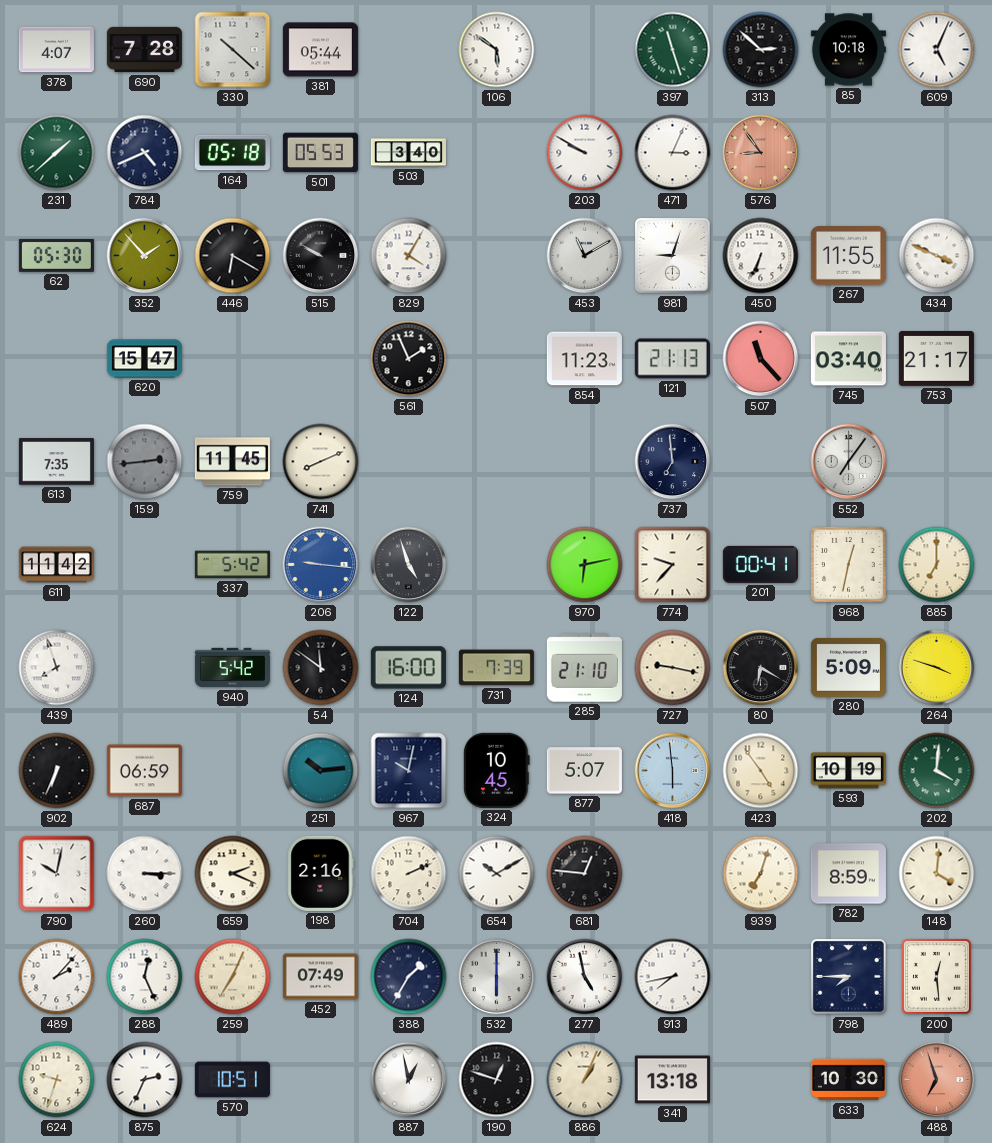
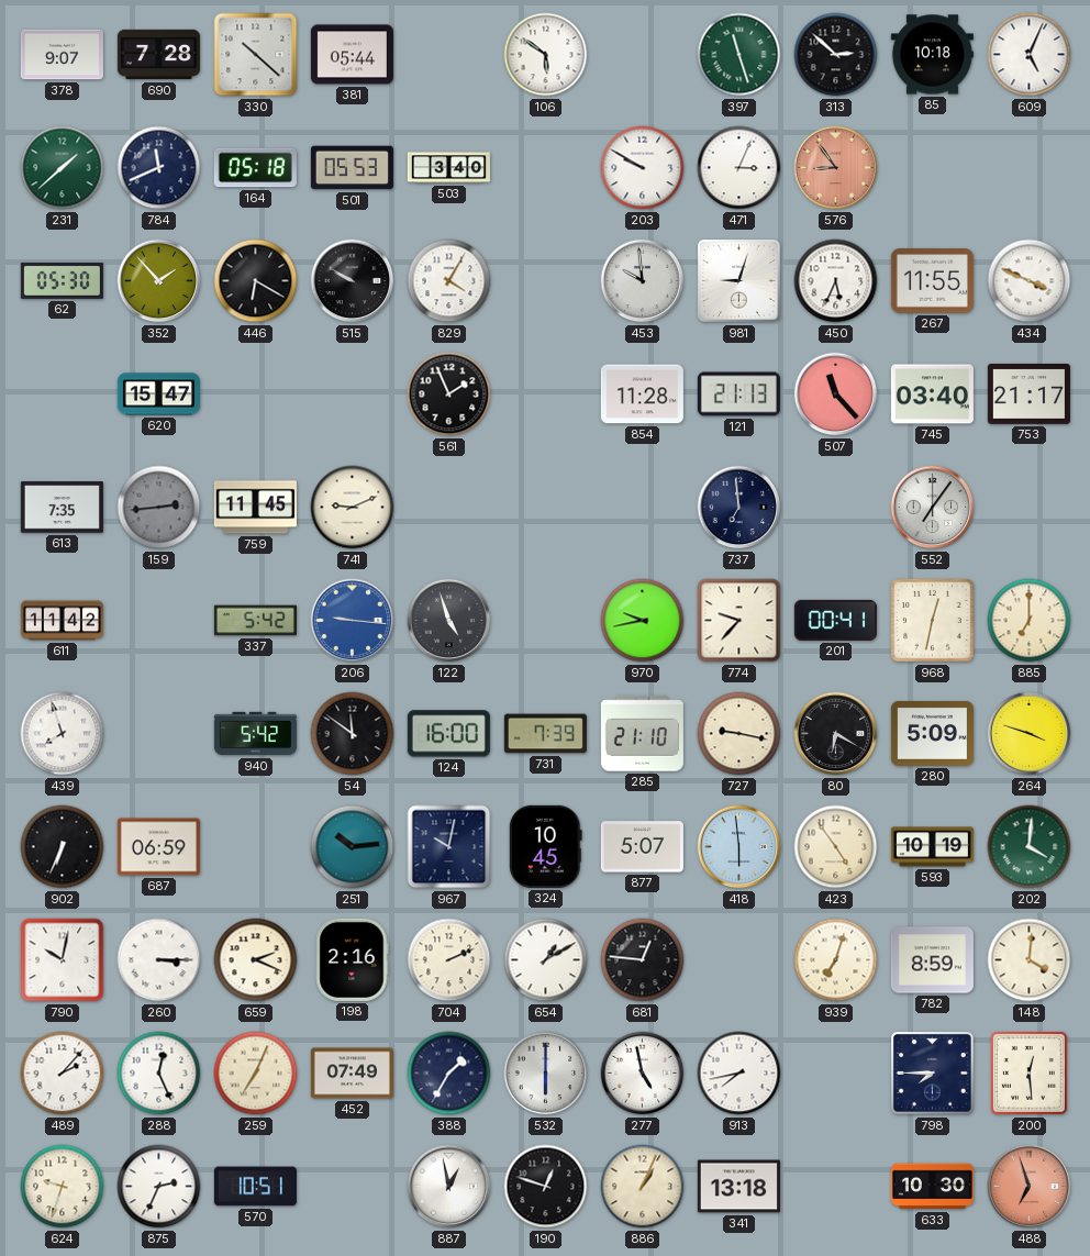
378: 4:07 -> 9:07
784: 4:41 -> 11:41
453: 11:10 -> 9:59
450: 6:34 -> 5:34
854: 11:23 -> 11:28
741: 8:11 -> 9:11
970: 6:13 -> 9:43
654: 10:10 -> 1:10
